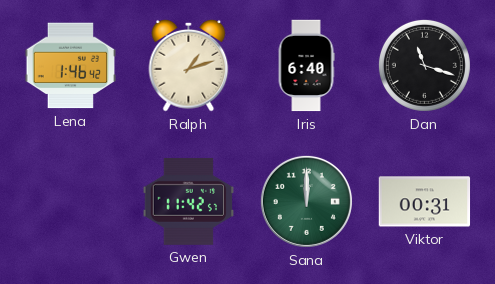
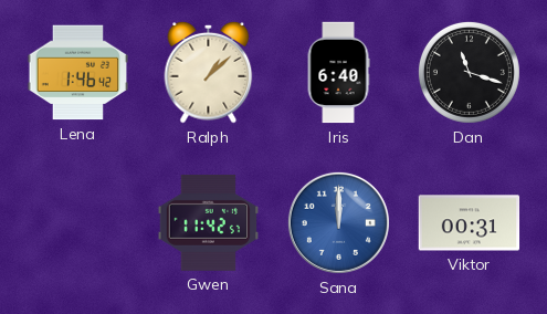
Ralph: 1:12 -> 1:08
Sana dial: green -> blue
